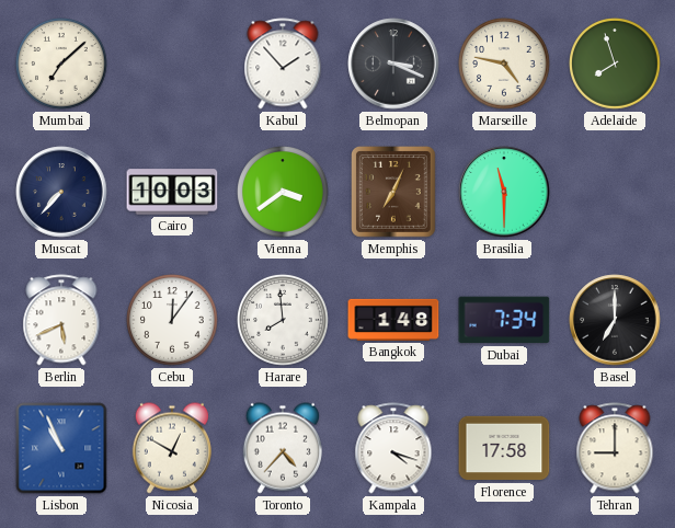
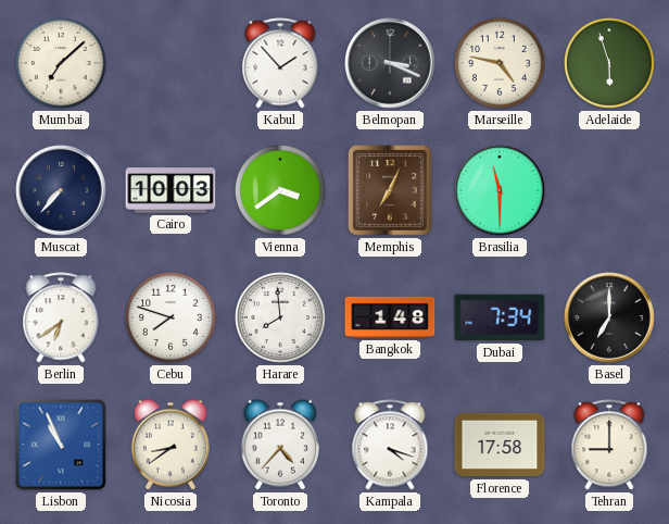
Adelaide: 7:57 -> 5:57
Berlin: 5:41 -> 6:39
Cebu: 12:06 -> 7:48
Nicosia: 12:50 -> 8:39
